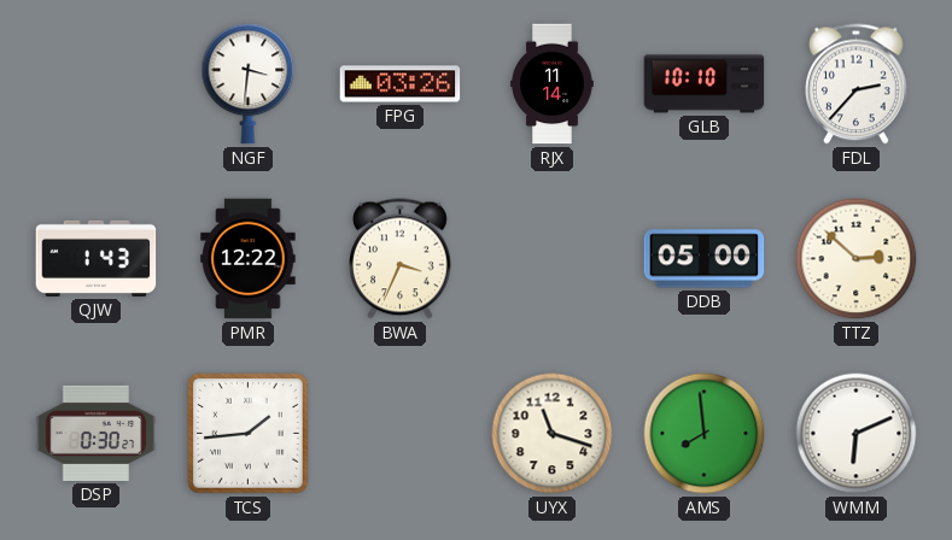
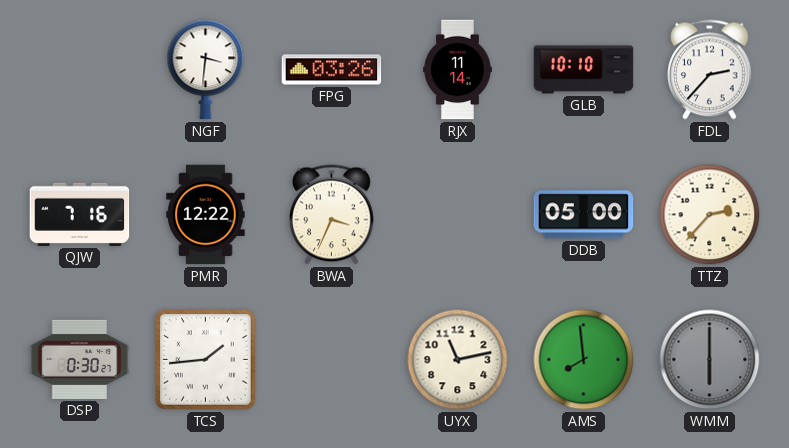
QJW: 1:43 -> 7:16
TTZ: 2:52 -> 2:37
UYX: 11:18 -> 11:13
WMM: 6:11 -> 6:00
WMM dial: white -> grey
